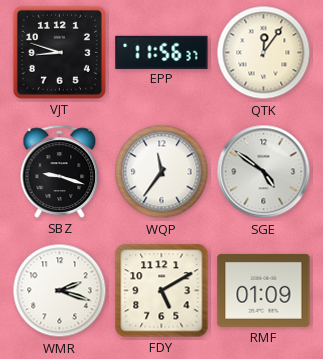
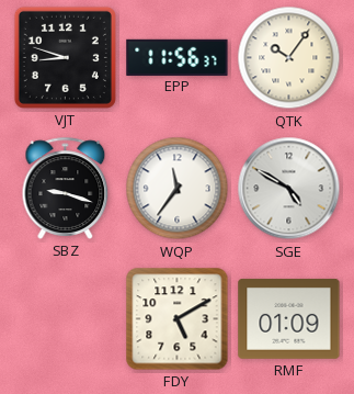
QTK: 12:06 -> 10:06
SGE: 4:51 -> 4:50
WMR: 2:18 -> none
